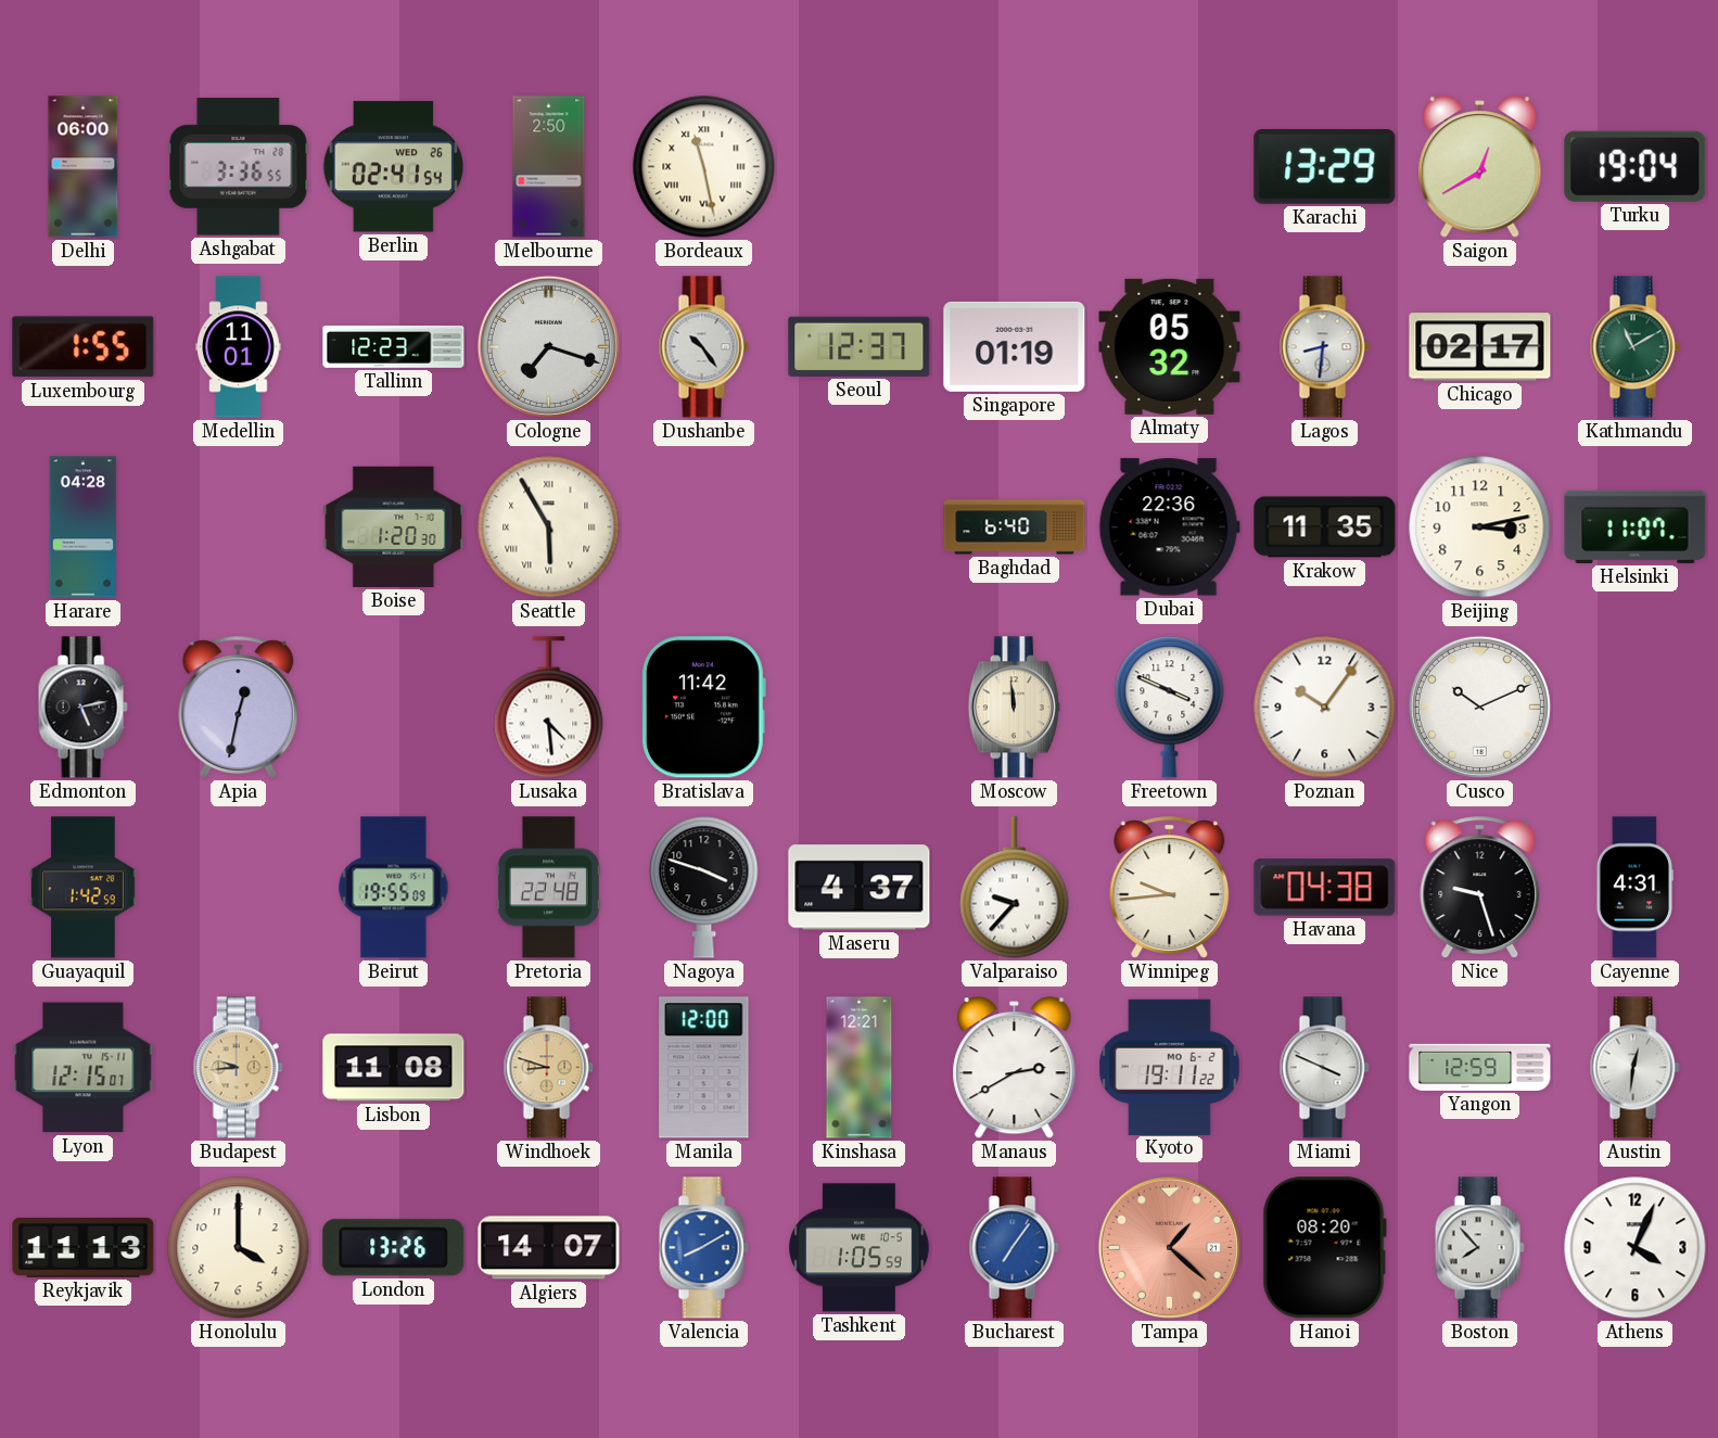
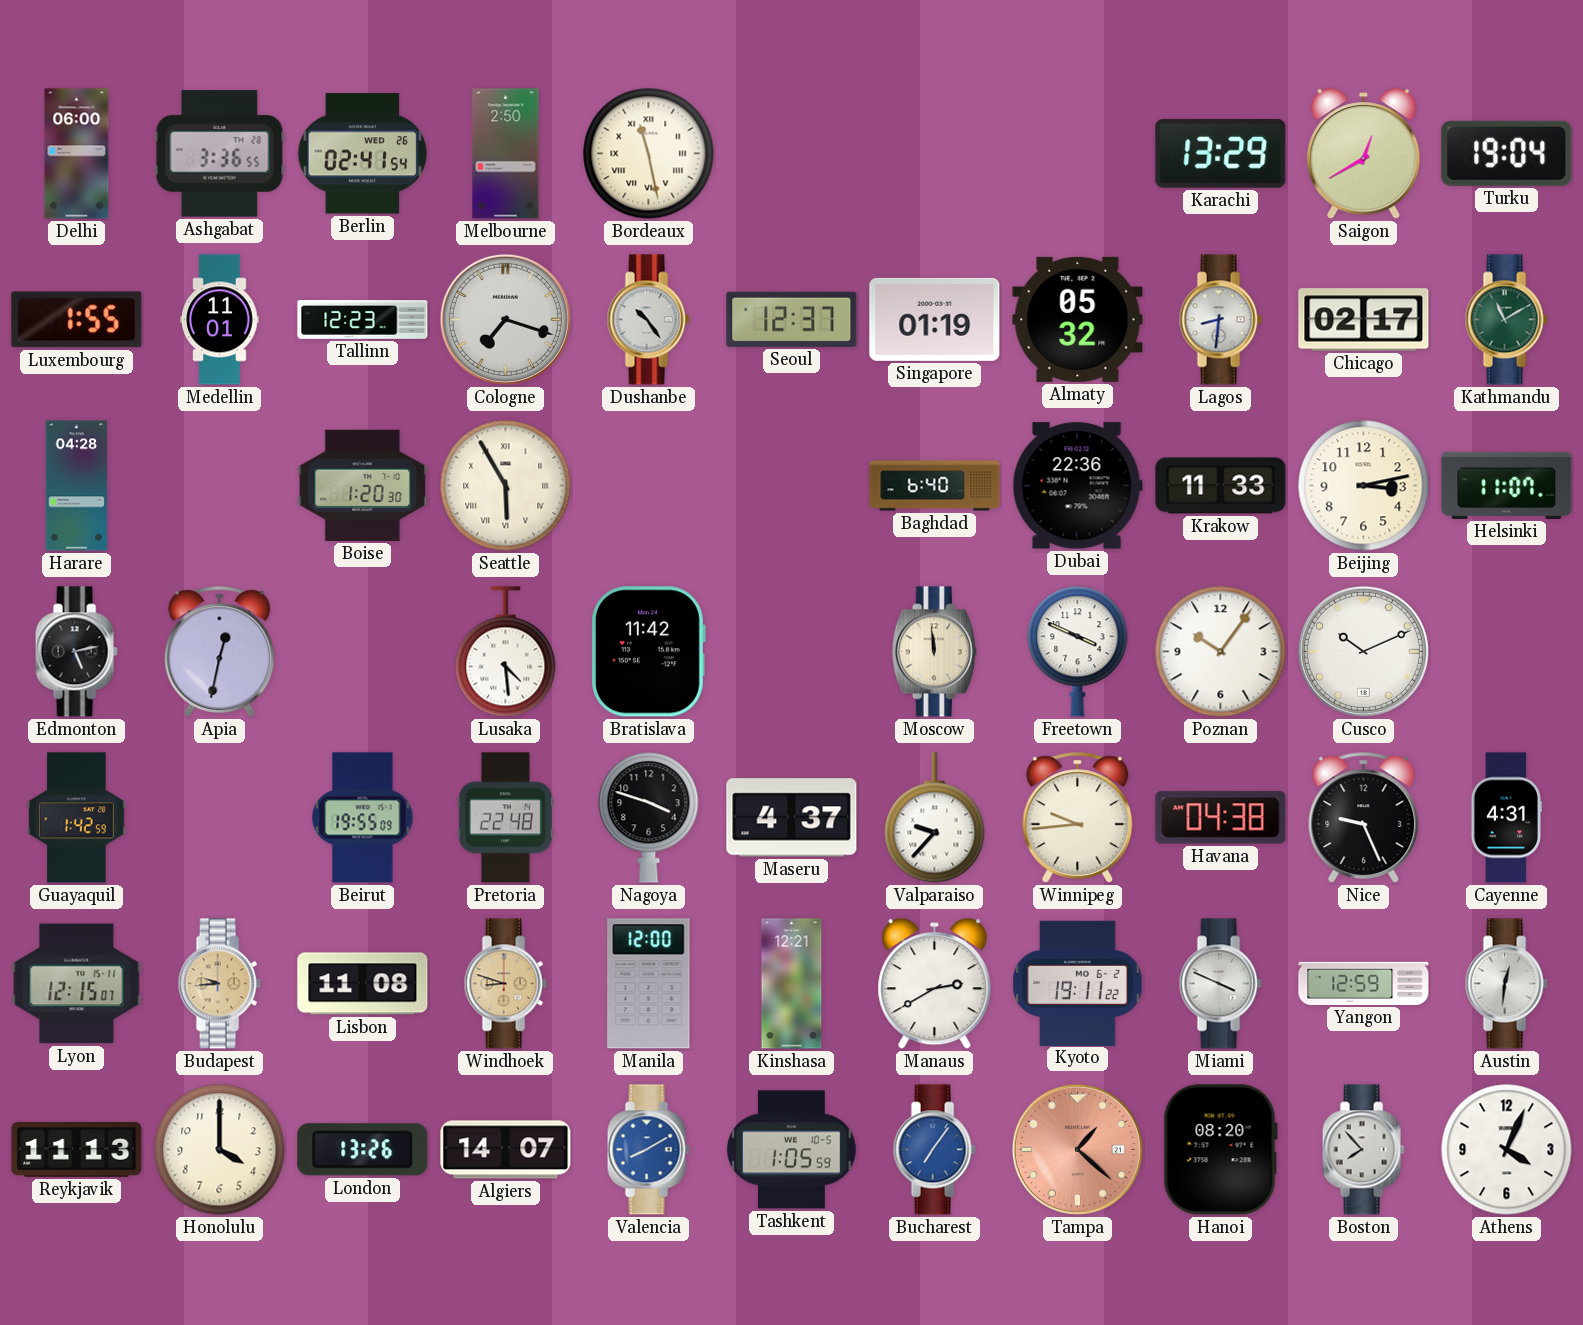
Krakow: 11:35 -> 11:33
Nice: 9:27 -> 9:26
